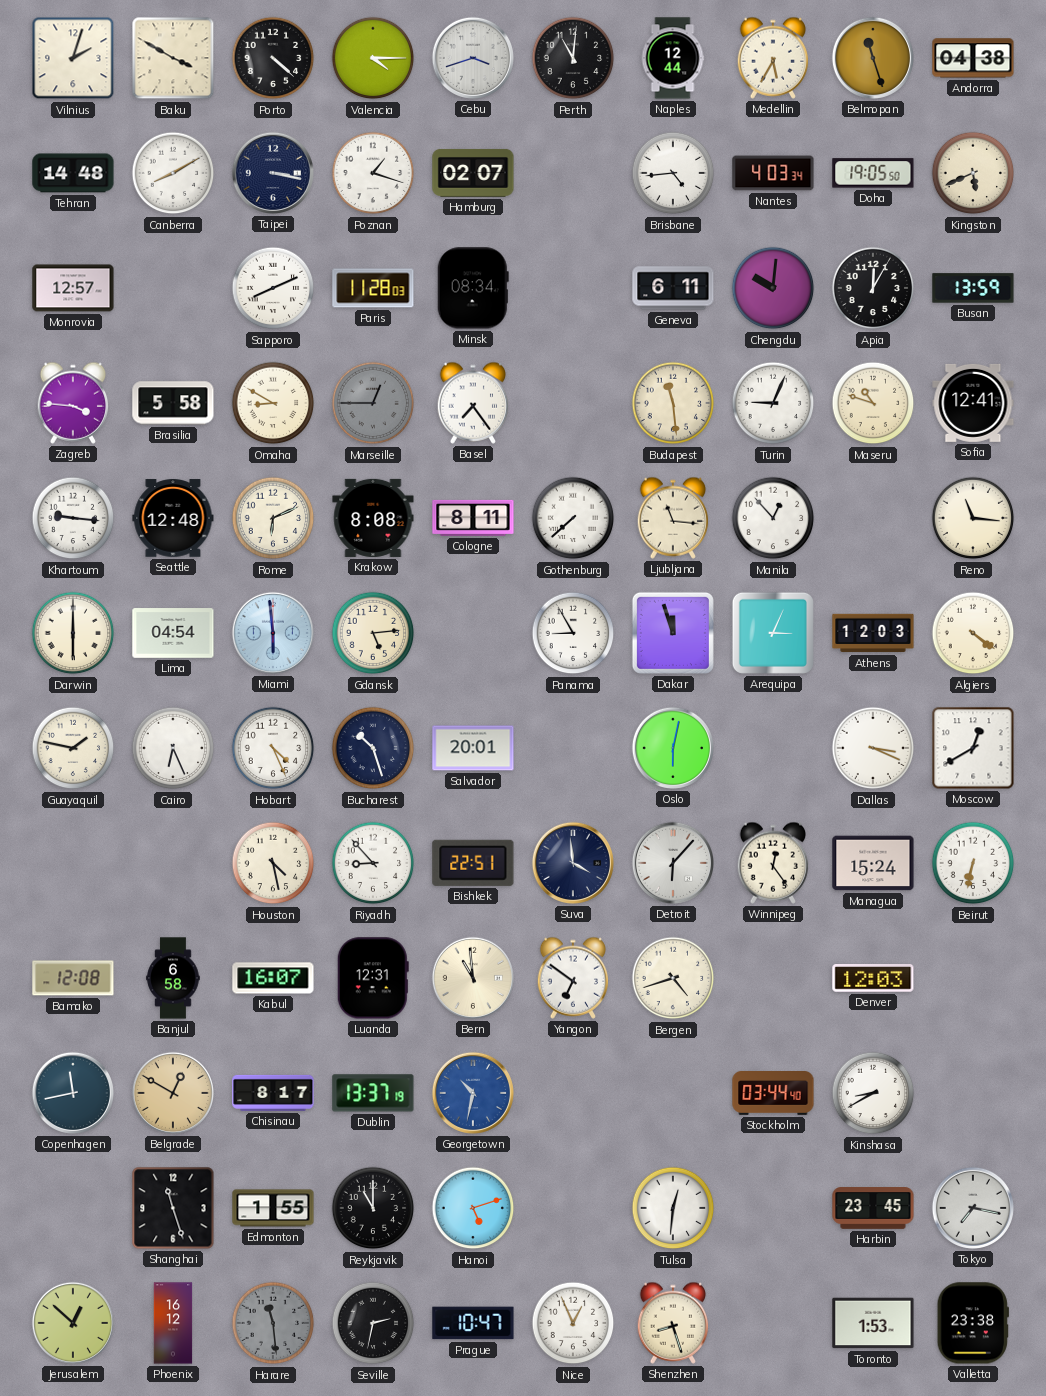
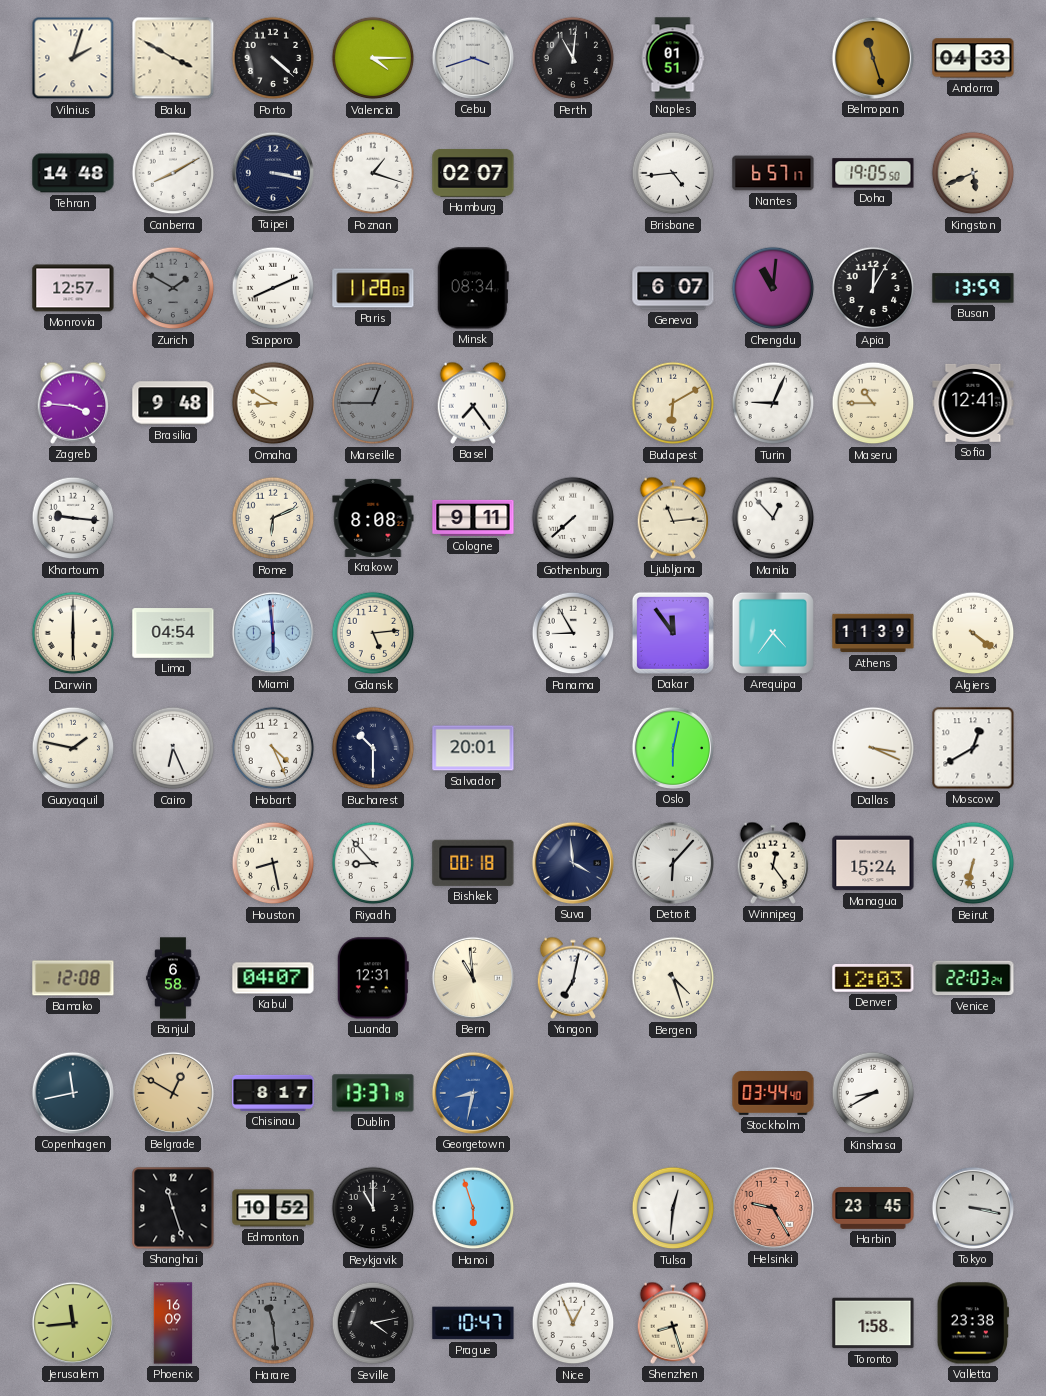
Naples: 12:44 -> 01:51
Medellin: 5:35 -> none
Andorra: 04:38 -> 04:33
Nantes: 4:03 -> 6:57
Zurich: none -> 1:50
Geneva: 6:11 -> 6:07
Chengdu: 10:01 -> 11:01
Brasilia: 5:58 -> 9:48
Budapest: 11:29 -> 6:10
Maseru: 10:48 -> 10:45
Seattle: 12:48 -> none
Cologne: 8:11 -> 9:11
Ljubljana: 11:16 -> 11:14
Reno: 11:16 -> none
Dakar: 11:57 -> 11:54
Arequipa: 3:04 -> 4:36
Athens: 12:03 -> 11:39
Bucharest: 10:27 -> 10:30
Houston: 4:28 -> 8:28
Bishkek: 22:51 -> 00:18
Kabul: 16:07 -> 04:07
Yangon: 6:51 -> 7:02
Bergen: 4:42 -> 4:27
Venice: none -> 22:03
Georgetown: 10:32 -> 8:32
Edmonton: 1:55 -> 10:52
Hanoi: 5:12 -> 5:57
Helsinki: none -> 9:25
Tokyo: 7:17 -> 3:17
Jerusalem: 12:52 -> 11:44
Phoenix: 16:12 -> 16:09
Seville: 2:32 -> 4:13
Toronto: 1:53 -> 1:58
